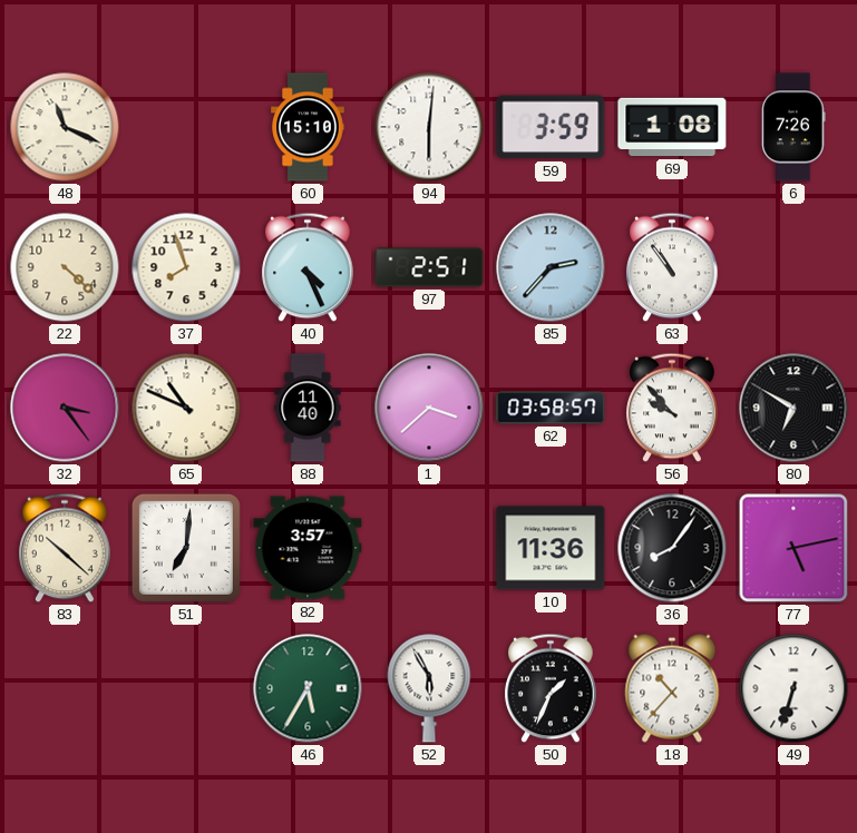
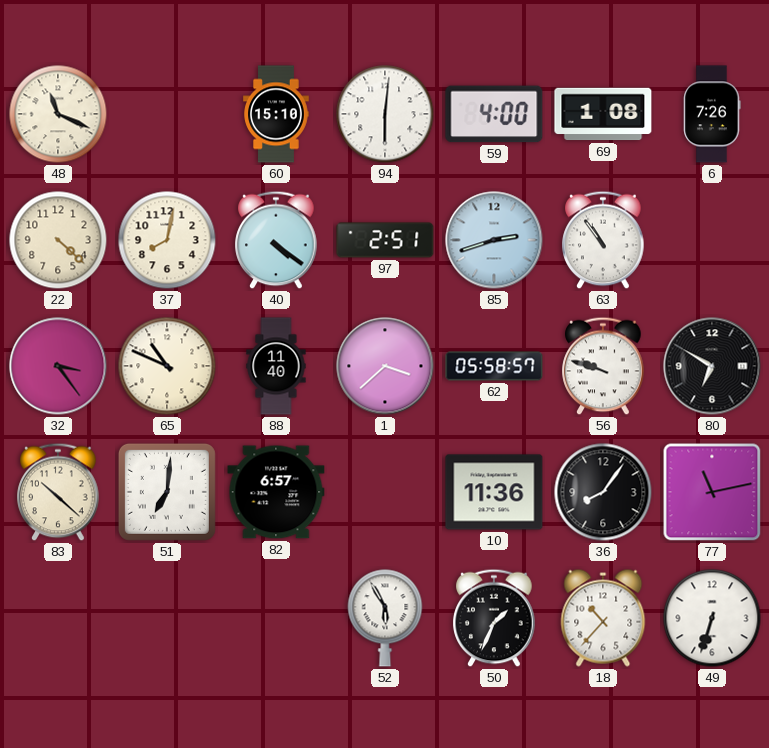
59: 3:59 -> 4:00
37: 7:57 -> 8:02
40: 4:26 -> 4:21
85: 2:37 -> 2:42
62: 03:58 -> 05:58
56: 9:53 -> 9:48
82: 3:57 -> 6:57
77: 5:13 -> 11:13
46: 5:35 -> none
